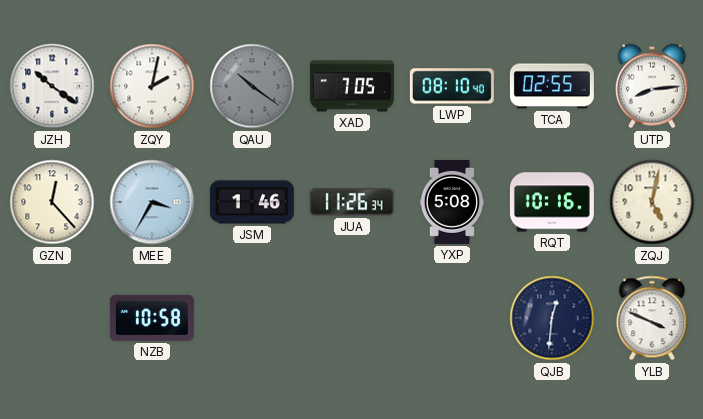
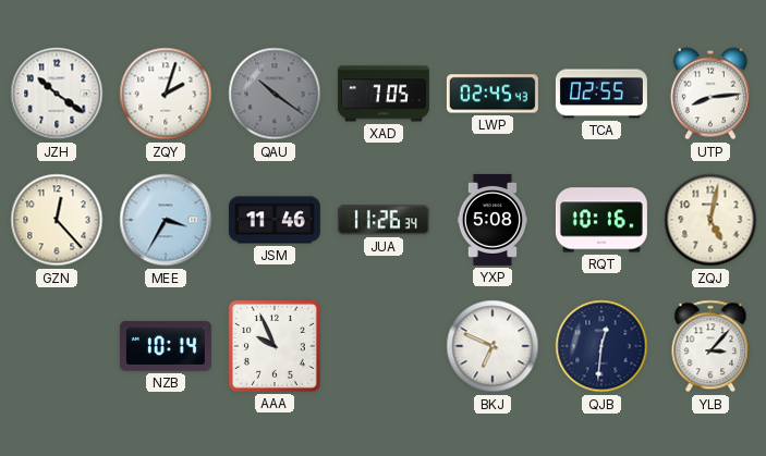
ZQY: 2:02 -> 2:03
LWP: 08:10 -> 02:45
JSM: 1:46 -> 11:46
NZB: 10:58 -> 10:14
AAA: none -> 9:56
BKJ: none -> 6:49
YLB: 3:49 -> 3:07
